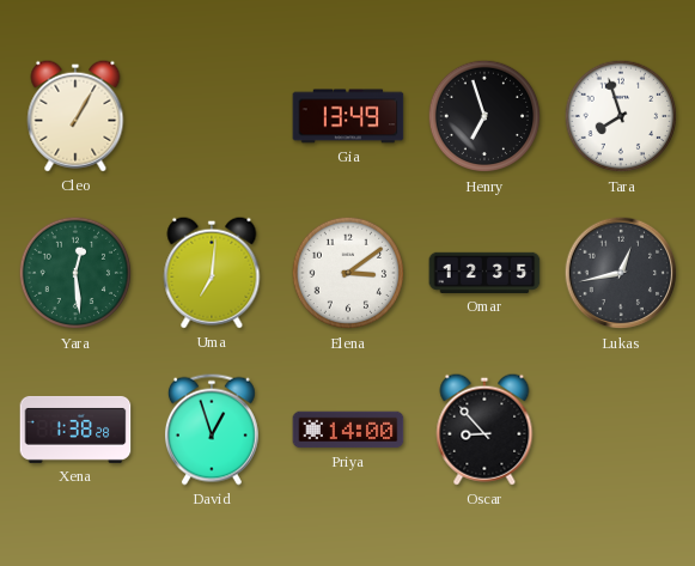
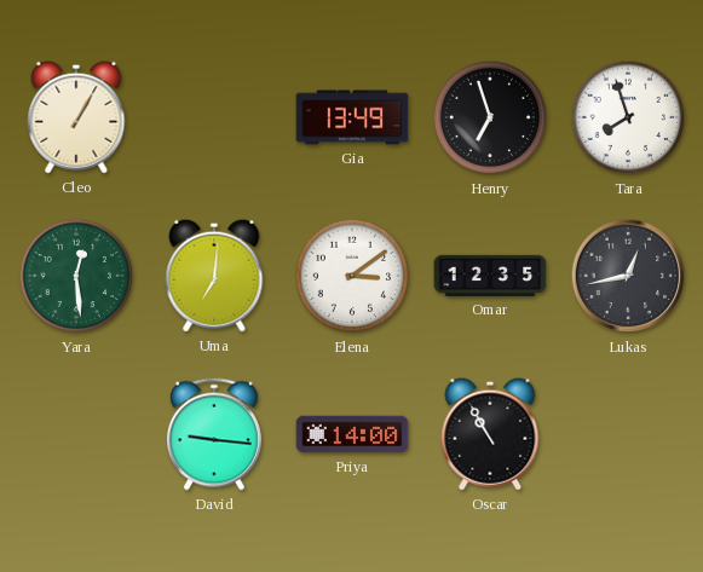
Xena: 1:38 -> none
David: 12:57 -> 9:16
Oscar: 8:53 -> 10:55
